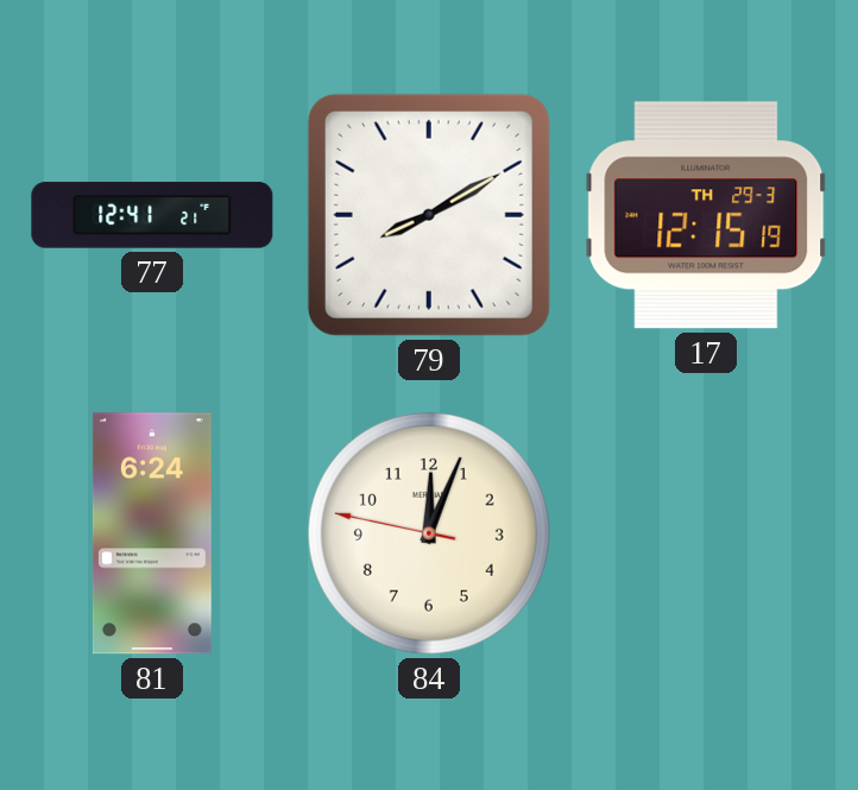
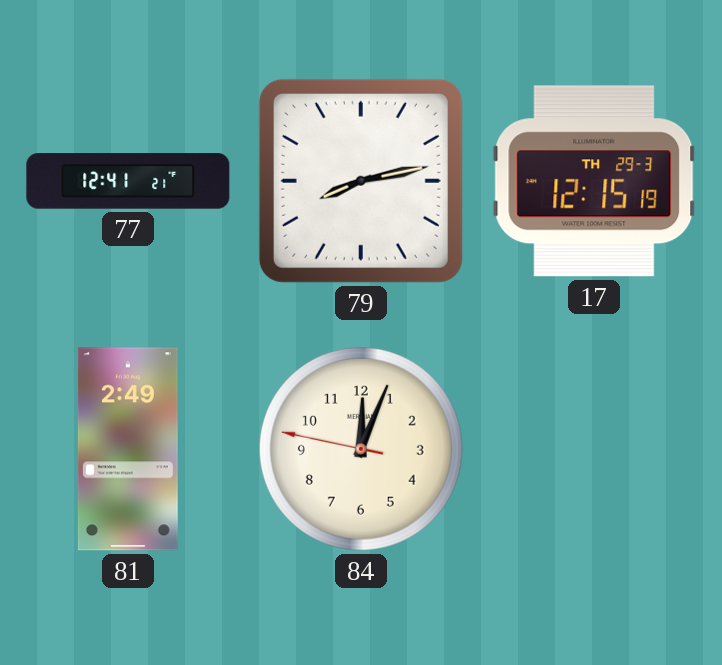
79: 8:10 -> 8:13
81: 6:24 -> 2:49
